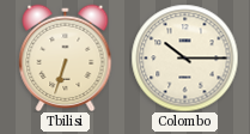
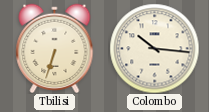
Colombo: 10:15 -> 10:16
